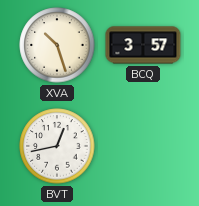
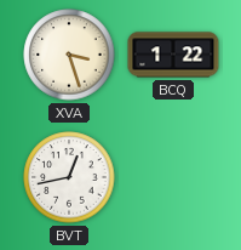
XVA: 10:27 -> 3:27
BCQ: 3:57 -> 1:22
